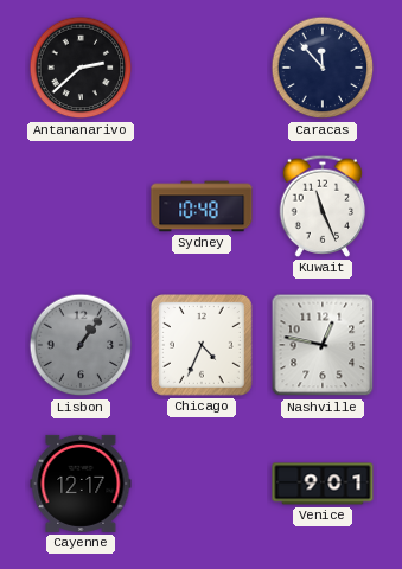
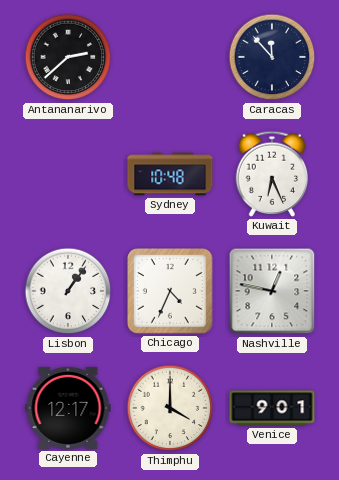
Kuwait: 11:26 -> 6:26
Lisbon dial: grey -> white
Thimphu: none -> 4:00
